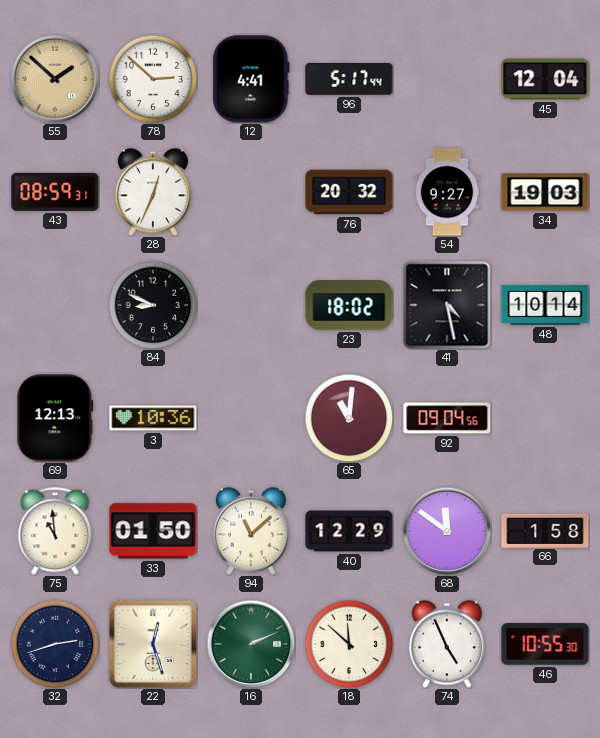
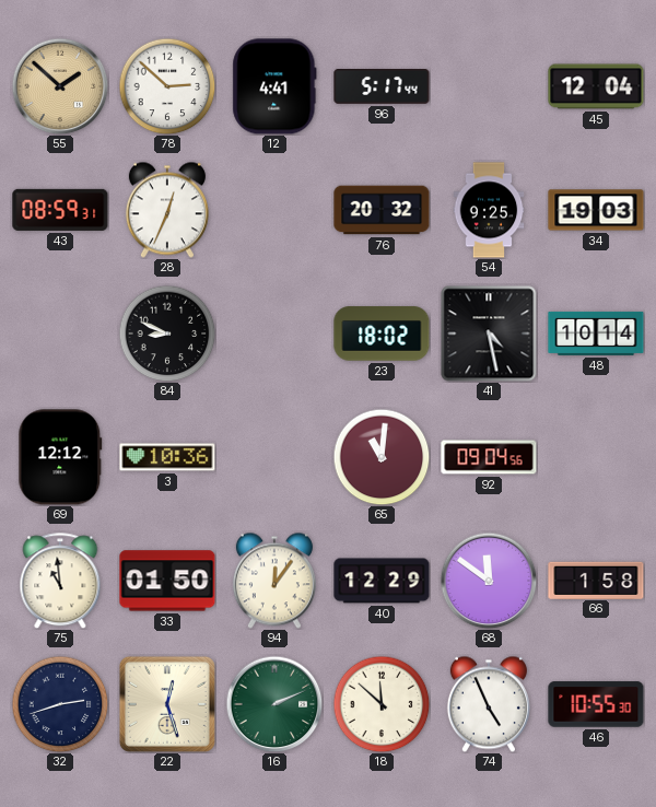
54: 9:27 -> 9:25
69: 12:13 -> 12:12
94: 11:08 -> 12:06
